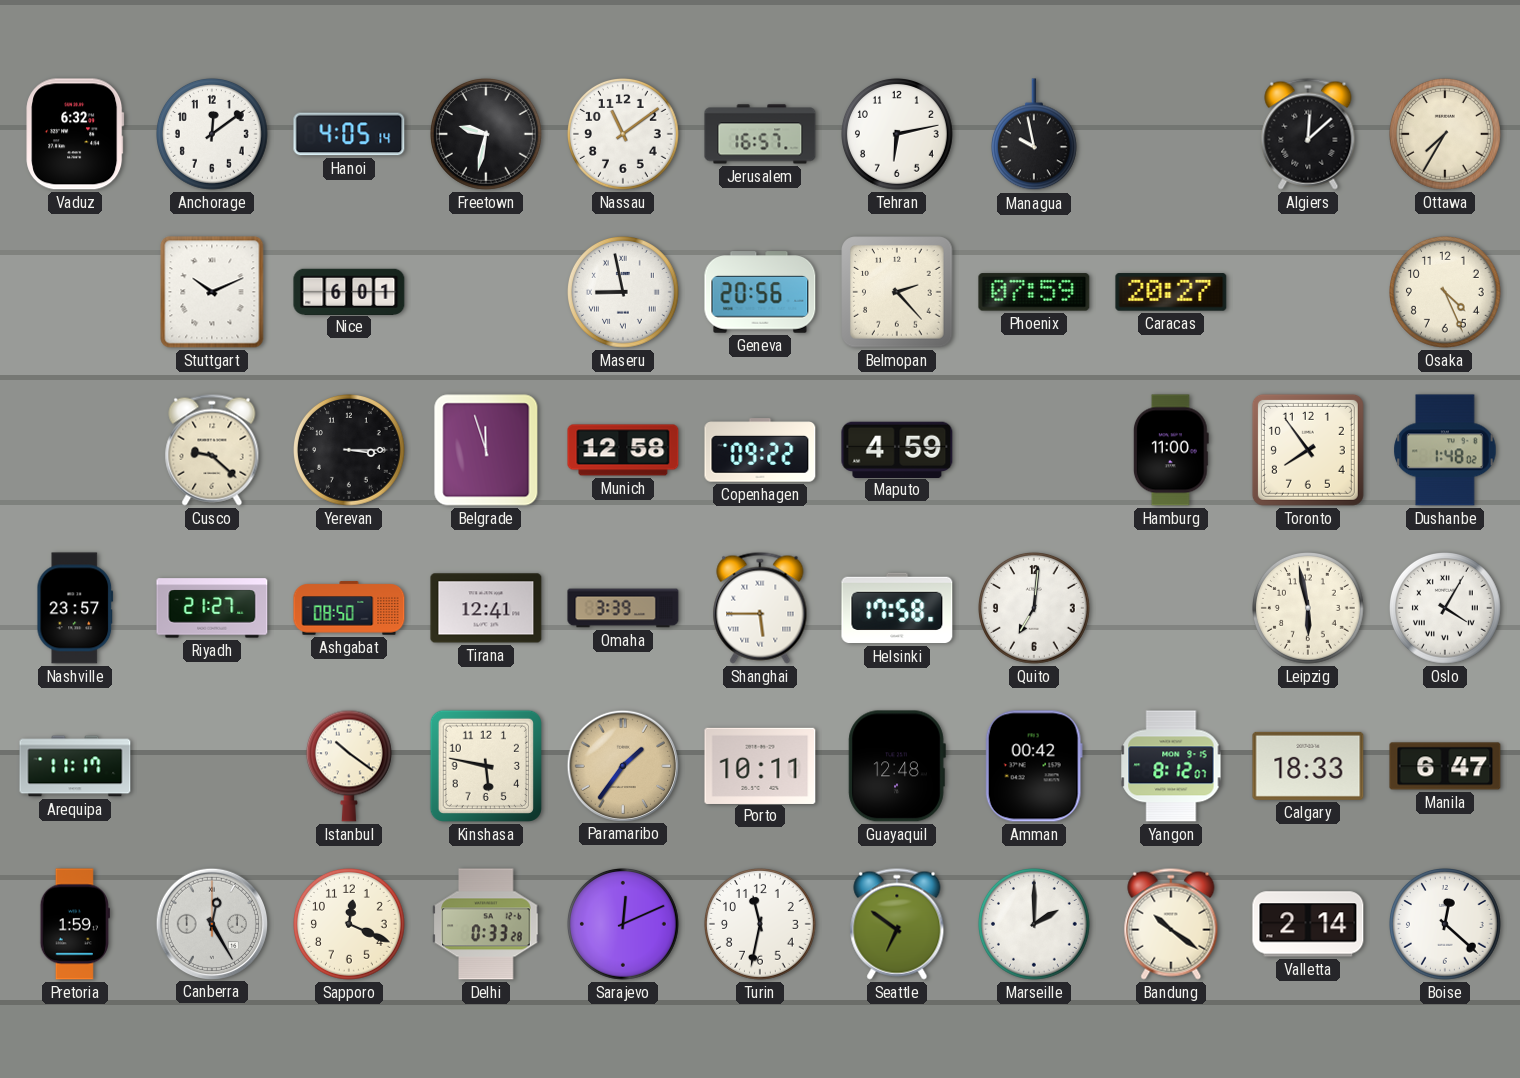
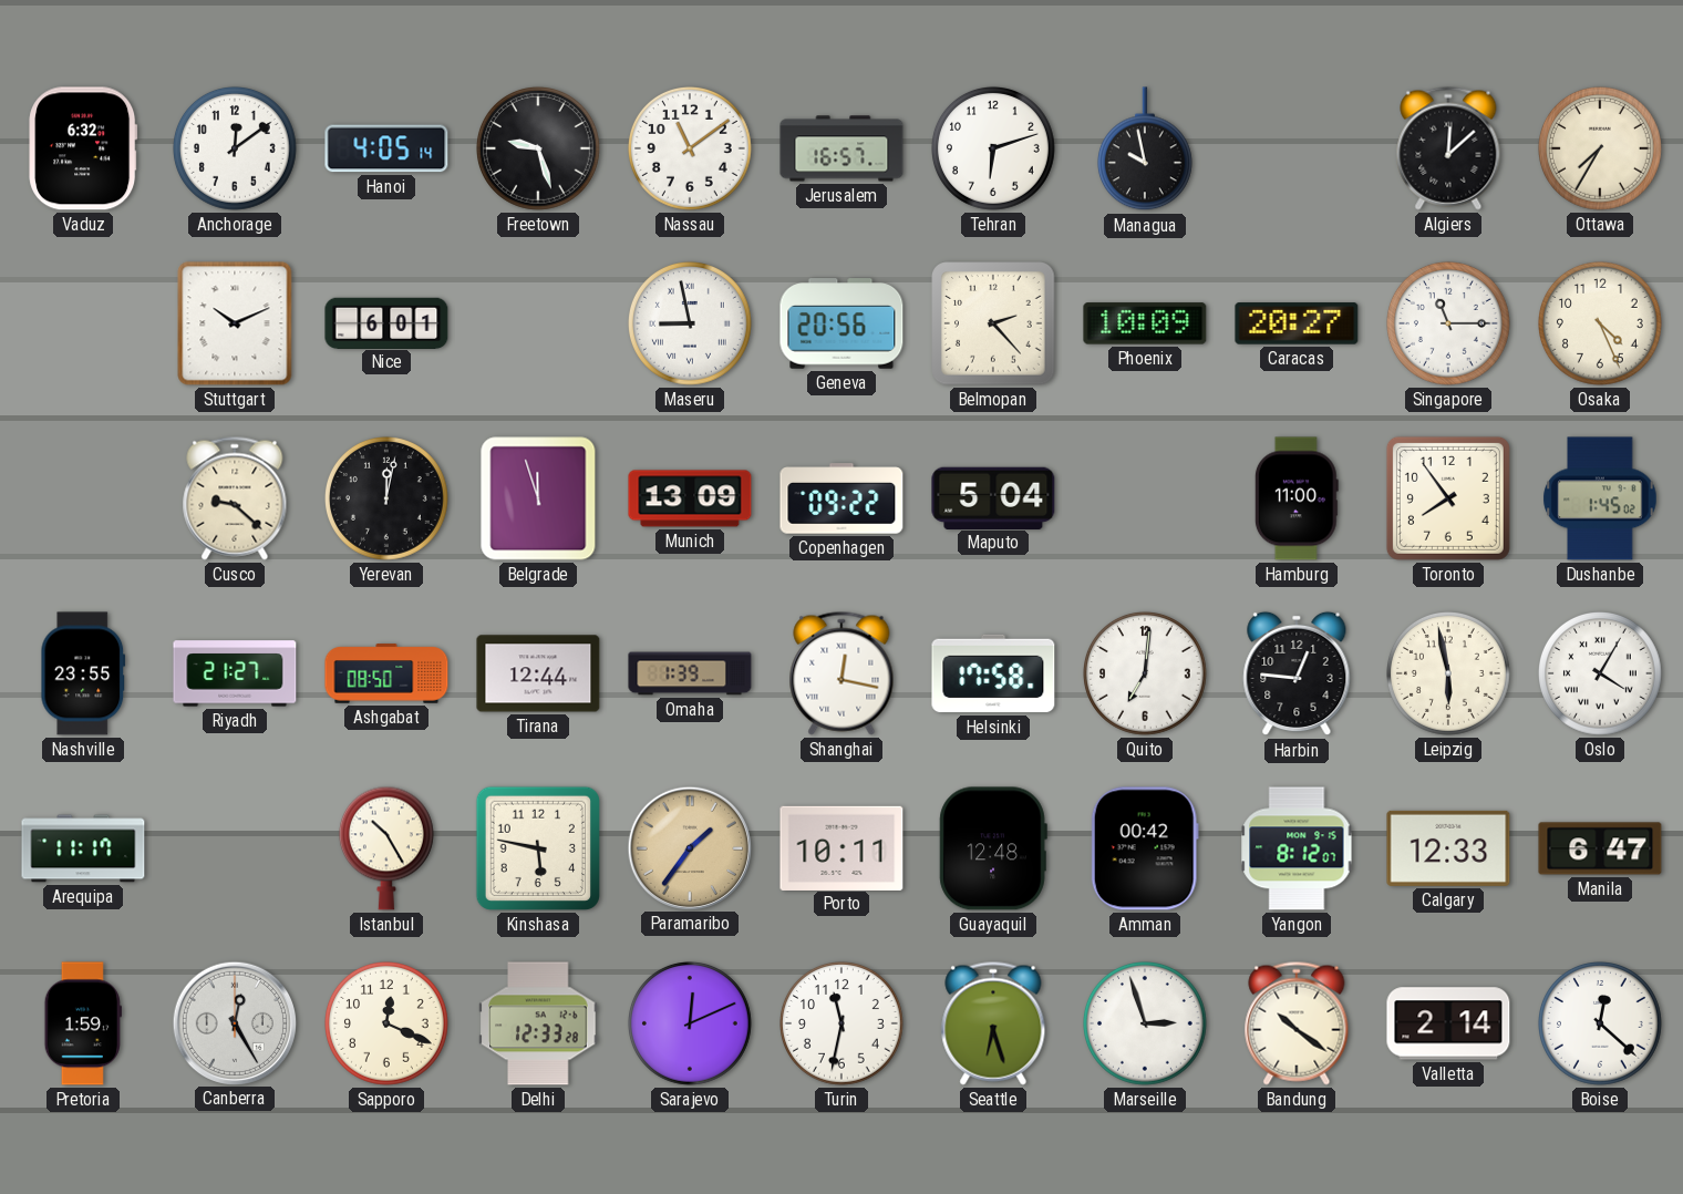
Freetown: 9:32 -> 9:27
Tehran: 6:13 -> 6:12
Phoenix: 07:59 -> 10:09
Singapore: none -> 11:15
Yerevan: 3:15 -> 12:02
Munich: 12:58 -> 13:09
Maputo: 4:59 -> 5:04
Dushanbe: 1:48 -> 1:45
Nashville: 23:57 -> 23:55
Tirana: 12:41 -> 12:44
Omaha: 3:39 -> 1:39
Shanghai: 5:45 -> 12:17
Harbin: none -> 12:46
Istanbul: 10:21 -> 10:25
Calgary: 18:33 -> 12:33
Delhi: 0:33 -> 12:33
Seattle: 6:51 -> 6:27
Marseille: 2:00 -> 2:57
